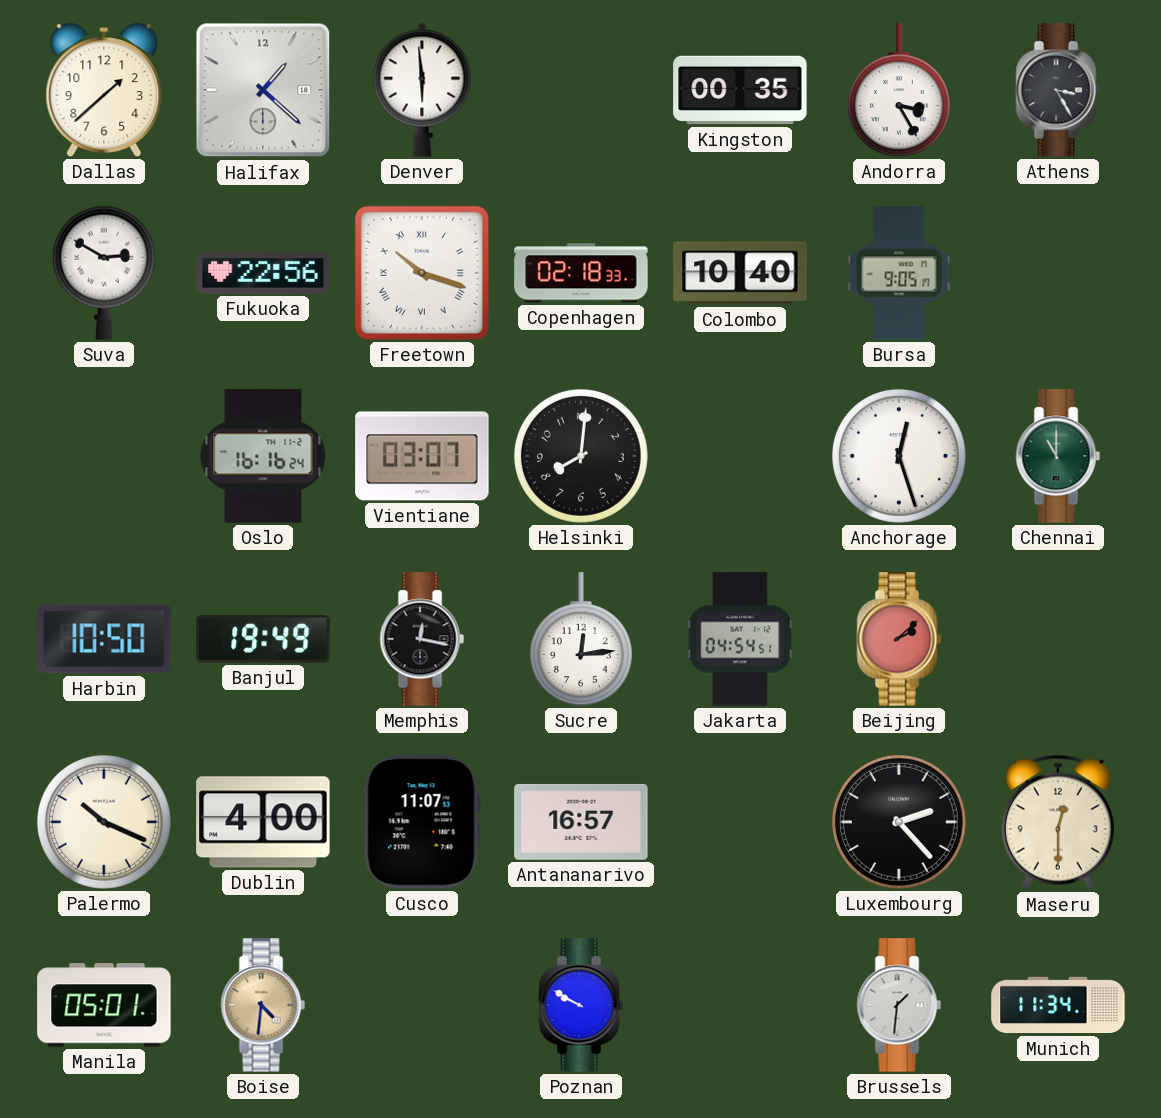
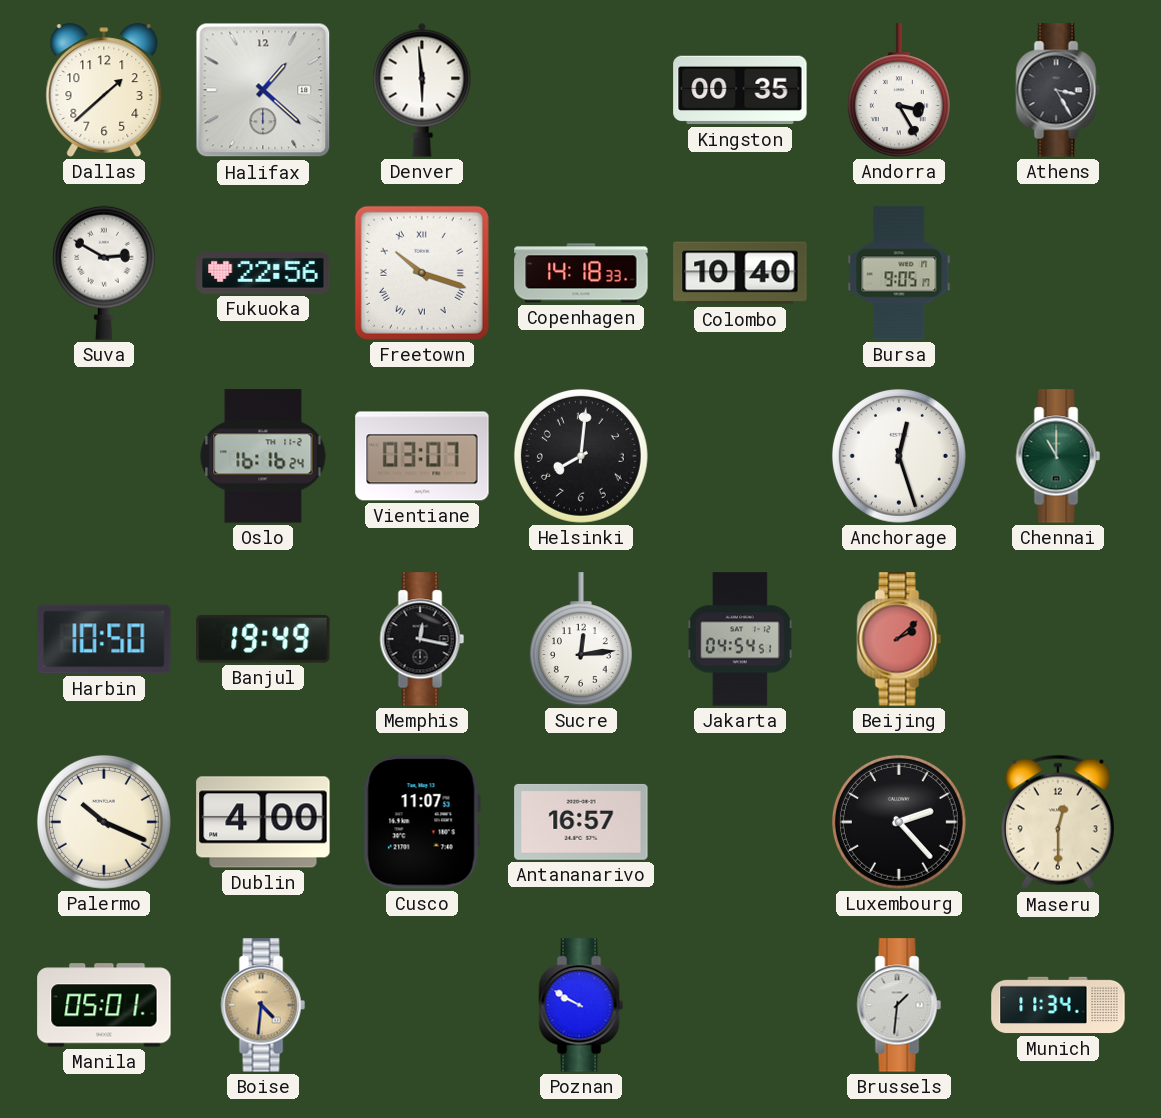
Copenhagen: 02:18 -> 14:18
